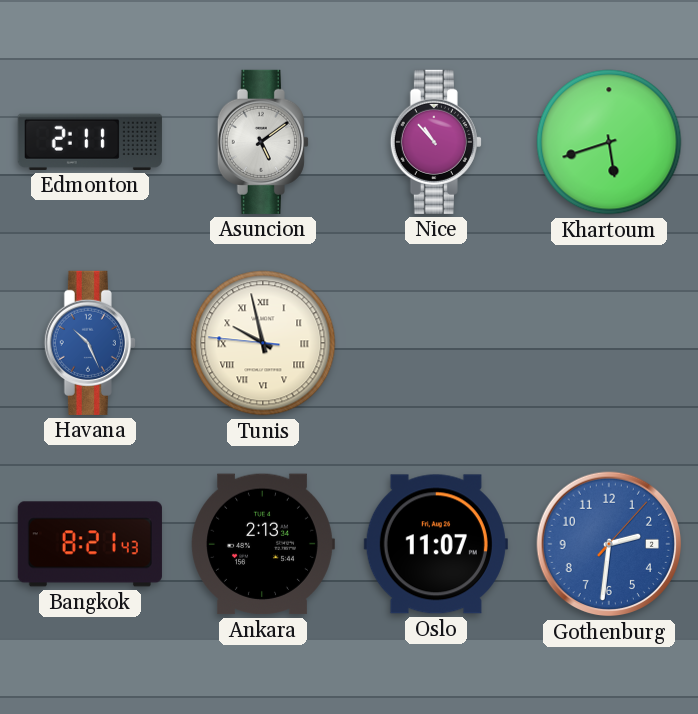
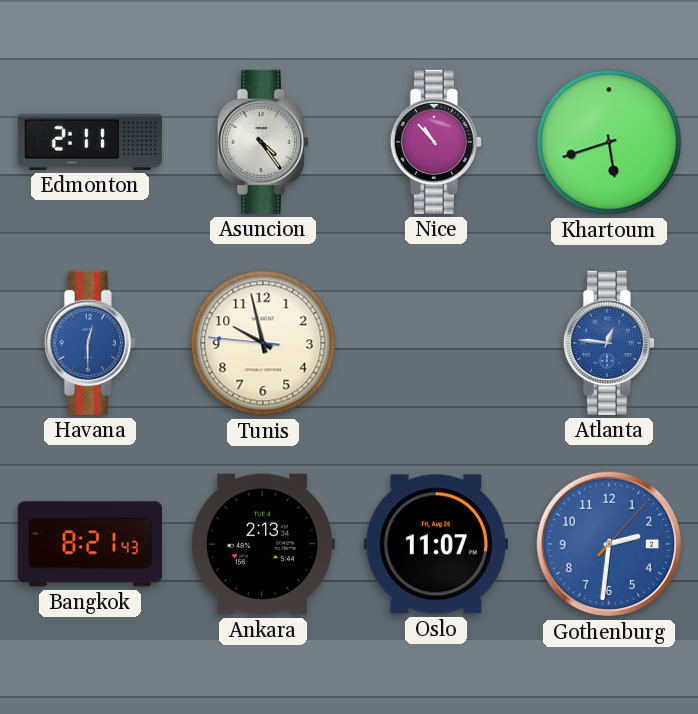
Asuncion: 5:09 -> 4:24
Havana: 10:26 -> 12:30
Tunis numerals: Roman -> Arabic
Atlanta: none -> 12:46
